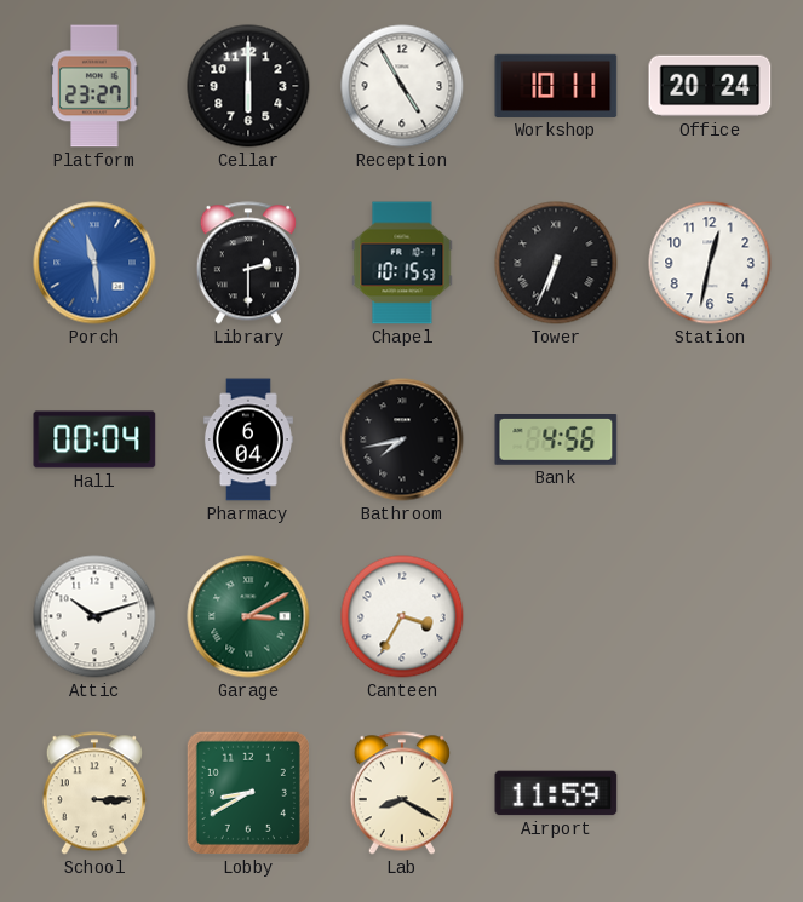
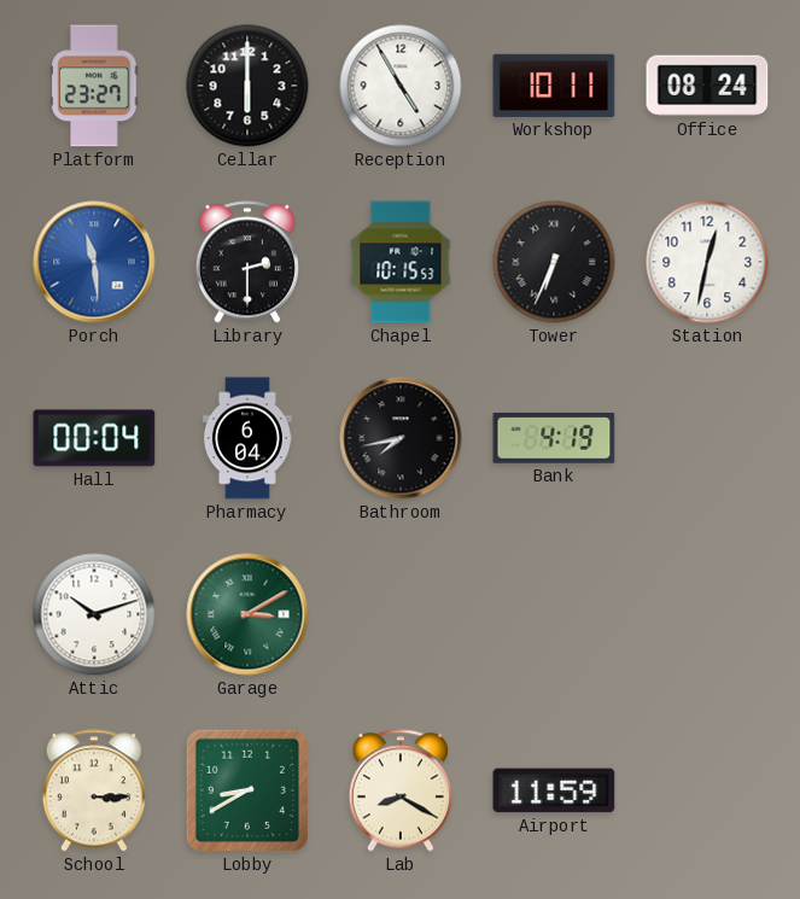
Office: 20:24 -> 08:24
Bank: 4:56 -> 4:19
Canteen: 3:35 -> none
